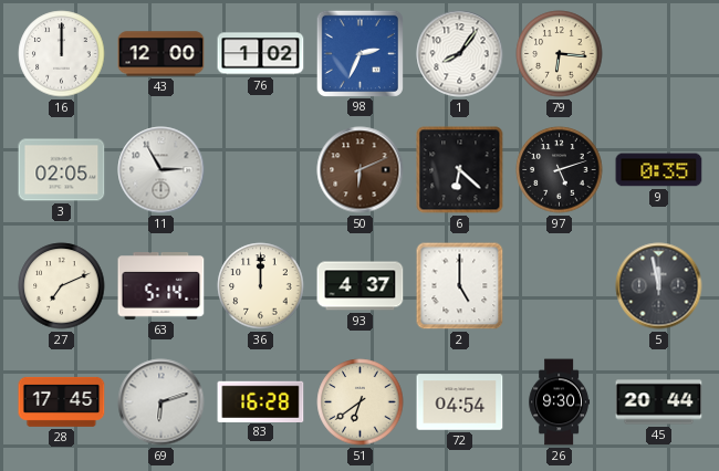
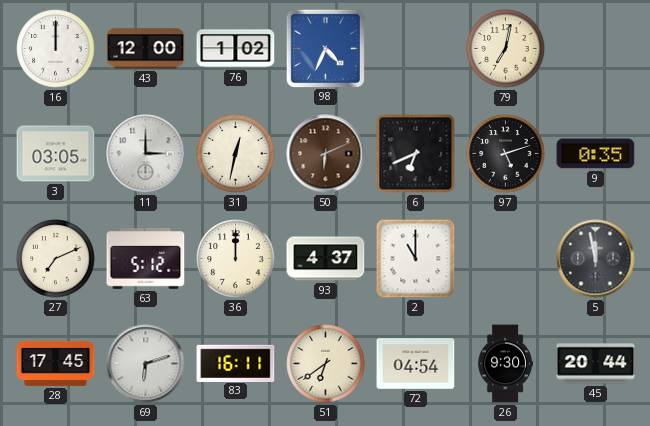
98: 2:34 -> 4:34
1: 8:06 -> none
79: 6:16 -> 7:02
3: 02:05 -> 03:05
11: 2:55 -> 3:00
31: none -> 12:32
6: 6:22 -> 6:41
63: 5:14 -> 5:12
2: 5:00 -> 11:00
83: 16:28 -> 16:11
